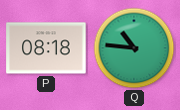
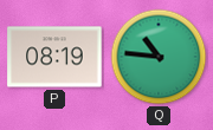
P: 08:18 -> 08:19
